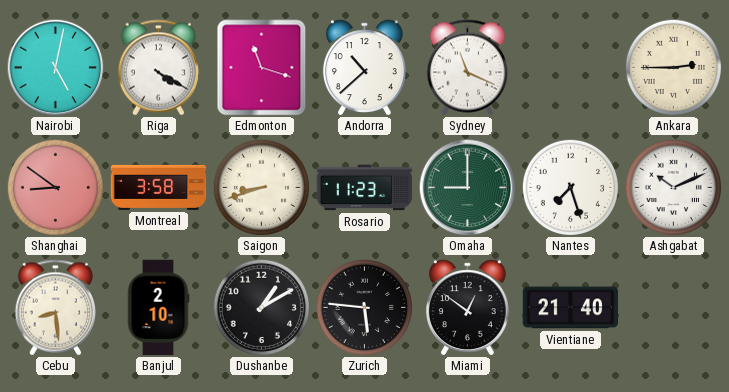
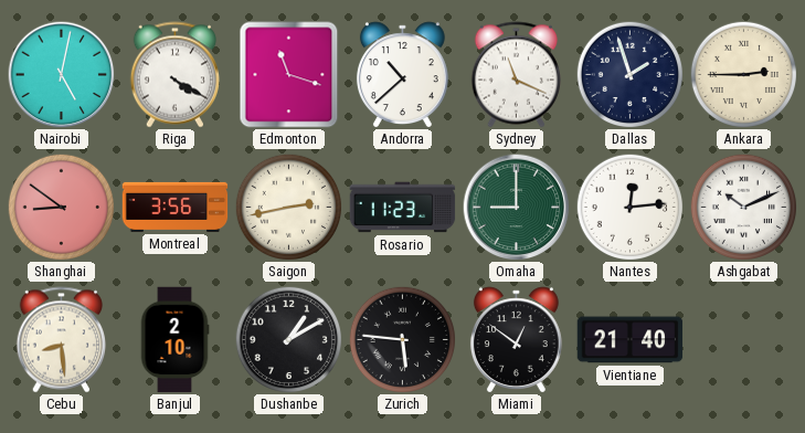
Dallas: none -> 1:57
Montreal: 3:58 -> 3:56
Saigon: 8:42 -> 2:43
Nantes: 7:27 -> 12:14
